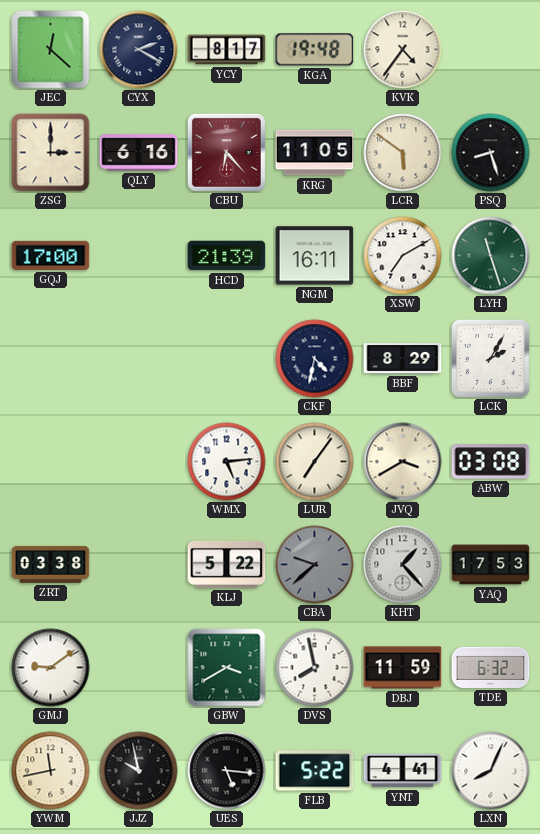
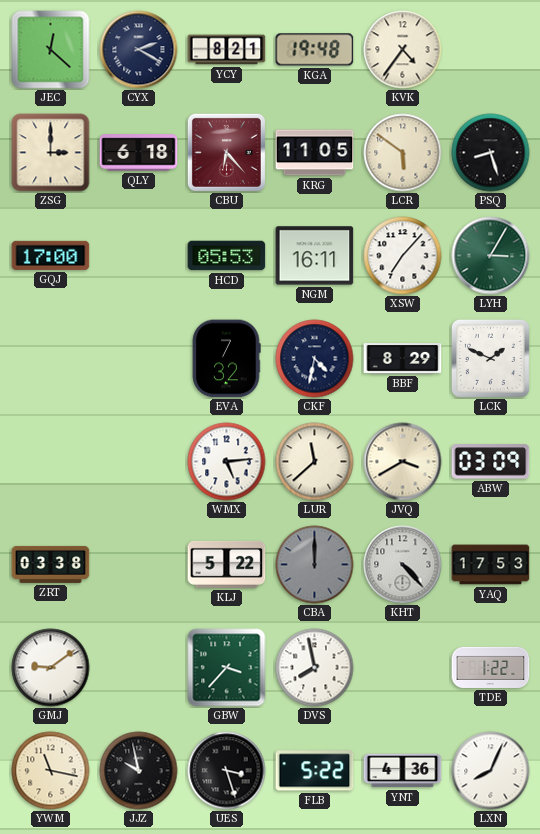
YCY: 8:17 -> 8:21
QLY: 6:16 -> 6:18
HCD: 21:39 -> 05:53
XSW: 7:10 -> 7:07
LYH: 11:27 -> 3:05
EVA: none -> 7:32
LCK: 2:05 -> 1:49
LUR: 7:06 -> 11:38
ABW: 03:08 -> 03:09
CBA: 9:38 -> 12:00
KHT: 1:23 -> 4:23
GBW: 3:40 -> 3:37
DBJ: 11:59 -> none
TDE: 6:32 -> 1:22
YWM: 11:43 -> 11:17
UES: 5:16 -> 3:27
YNT: 4:41 -> 4:36
